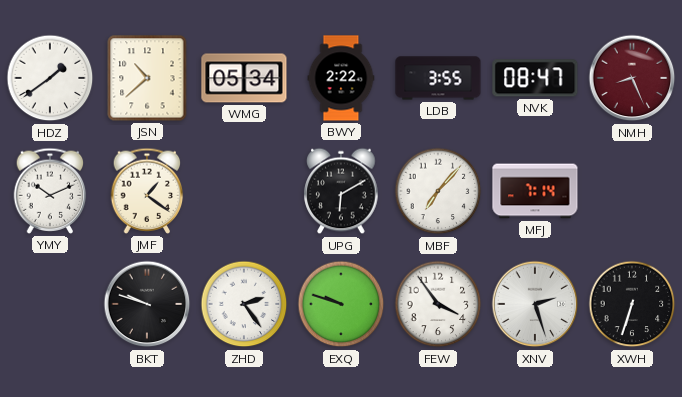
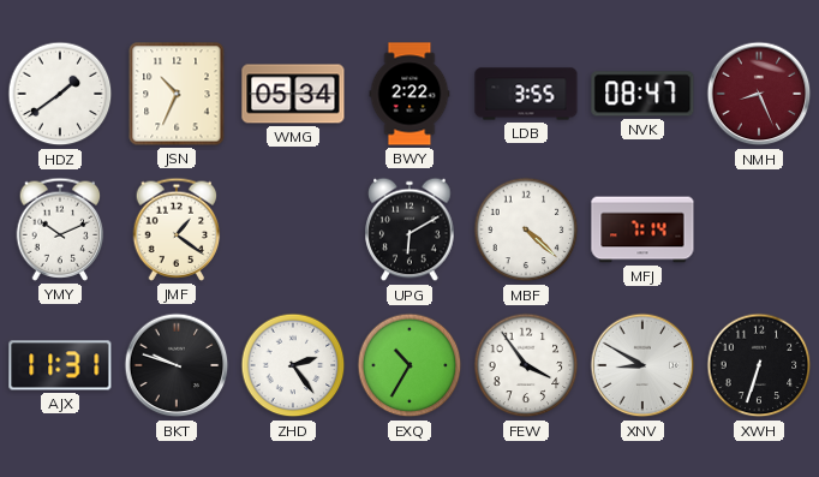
JSN: 10:38 -> 10:34
MBF: 7:07 -> 4:22
AJX: none -> 11:31
EXQ: 9:48 -> 10:35
XNV: 2:27 -> 8:50
